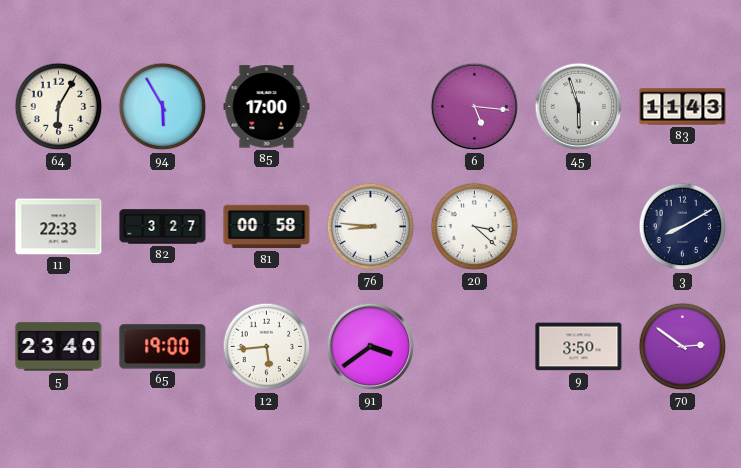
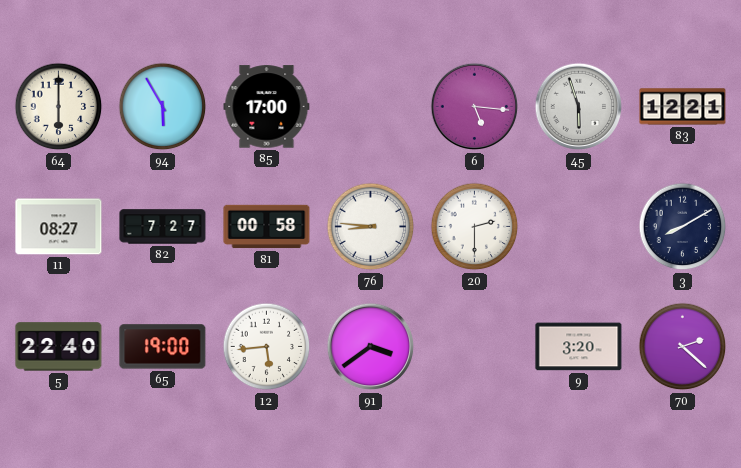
64: 6:05 -> 6:00
83: 11:43 -> 12:21
11: 22:33 -> 08:27
82: 3:27 -> 7:27
20: 3:22 -> 2:30
5: 23:40 -> 22:40
9: 3:50 -> 3:20
70: 2:51 -> 2:22
